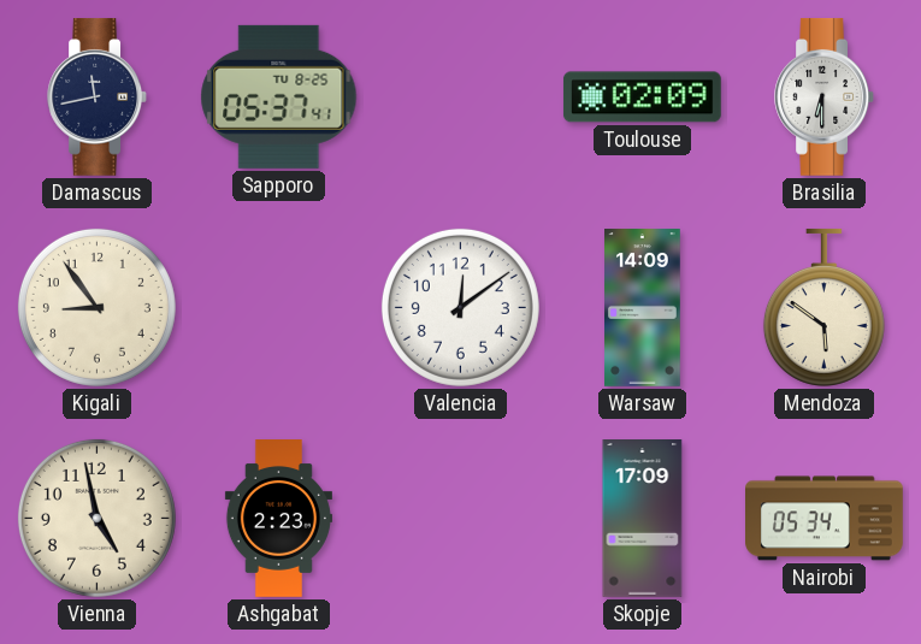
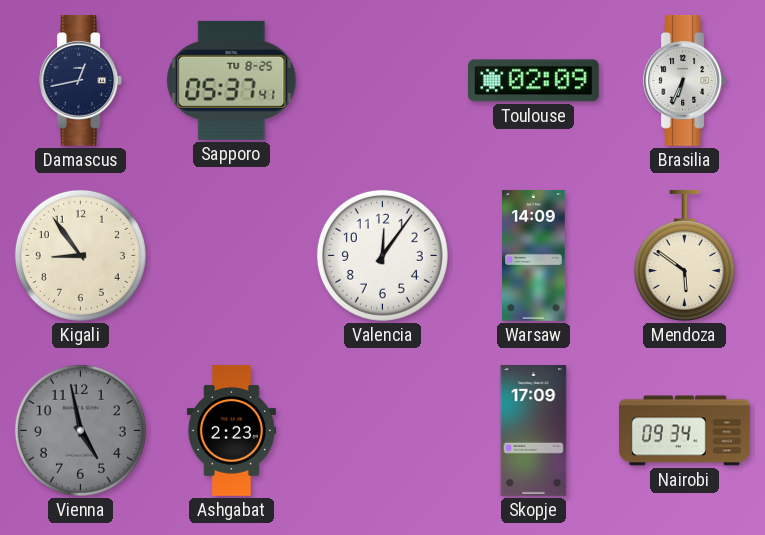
Damascus: 11:43 -> 12:43
Brasilia: 6:30 -> 6:34
Valencia: 12:09 -> 12:06
Vienna dial: cream -> grey
Nairobi: 05:34 -> 09:34
